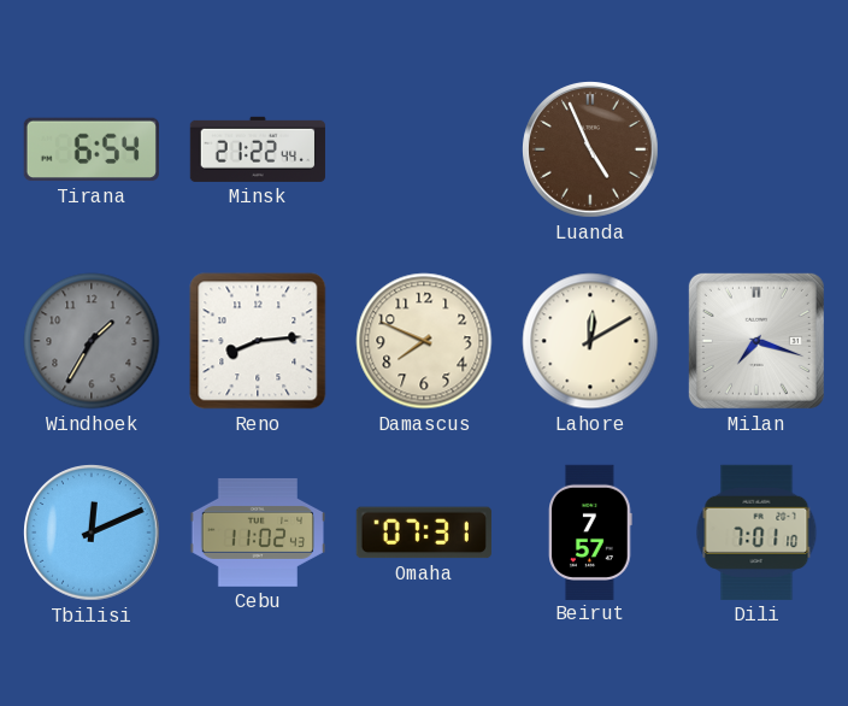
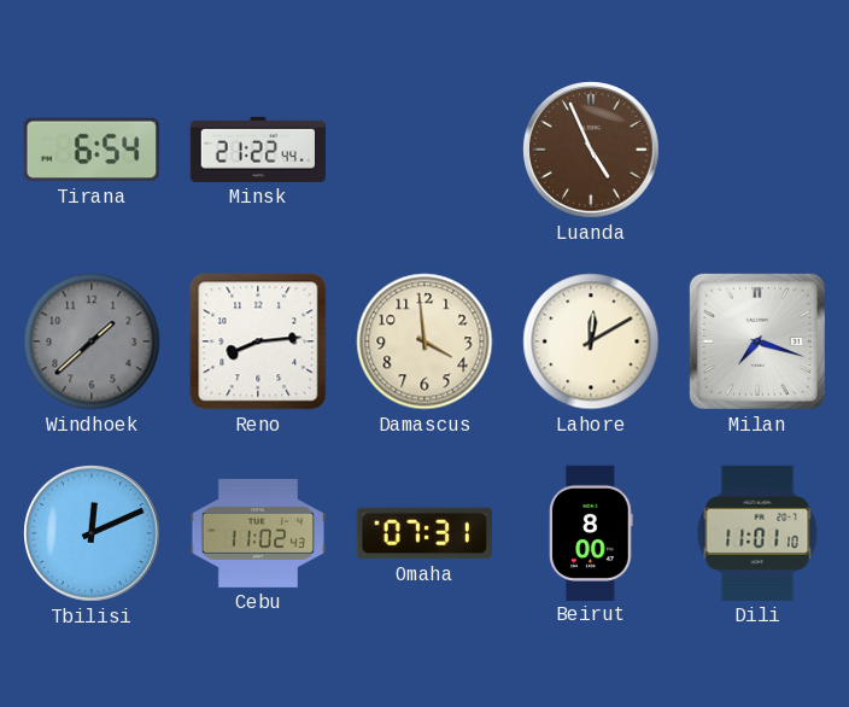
Windhoek: 1:35 -> 1:38
Damascus: 7:49 -> 3:59
Beirut: 7:57 -> 8:00
Dili: 7:01 -> 11:01
